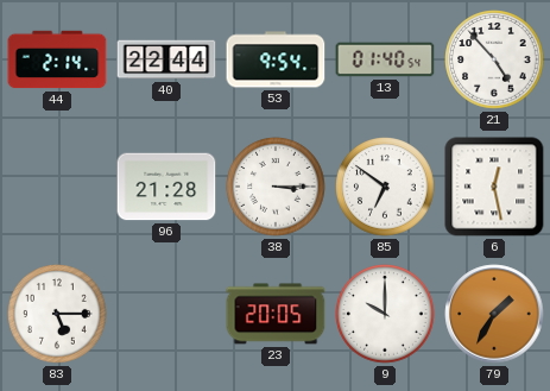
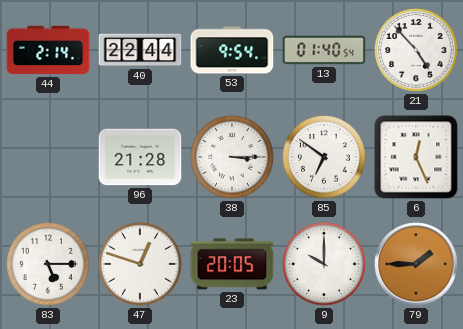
6: 12:28 -> 12:26
47: none -> 12:48
79: 1:35 -> 1:45
